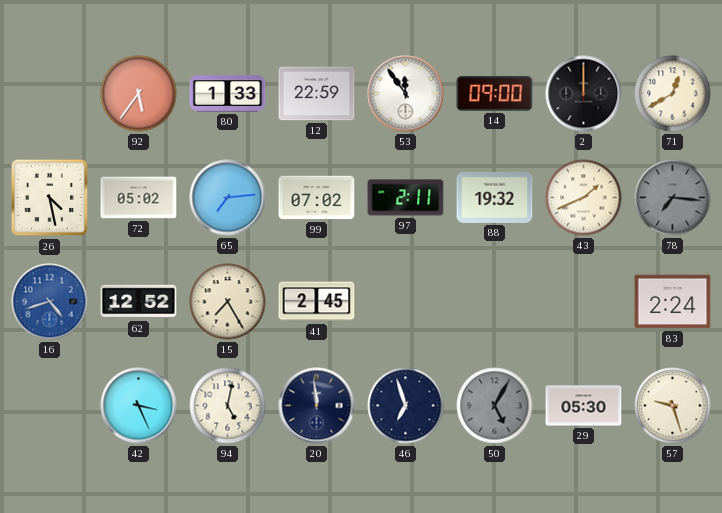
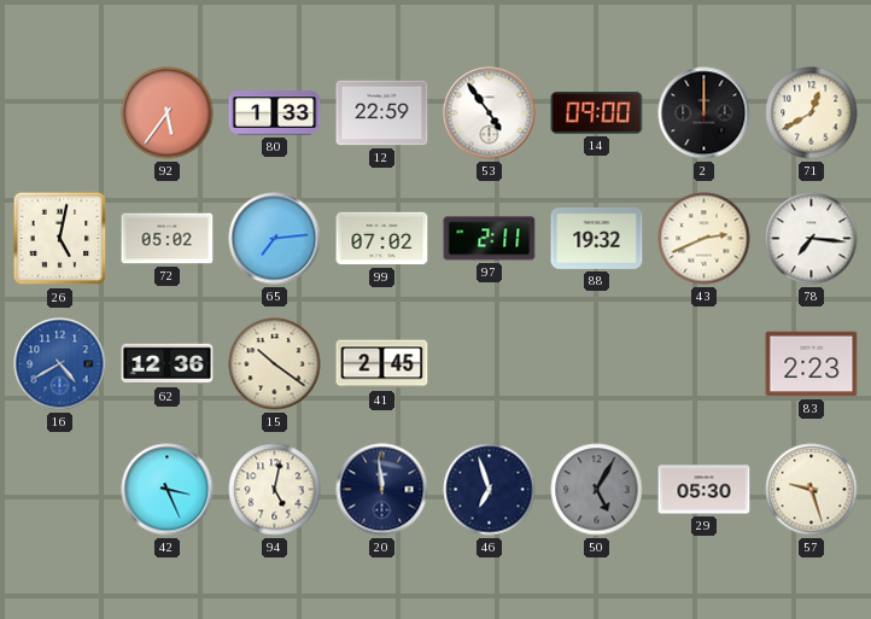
53: 11:54 -> 4:54
26: 4:28 -> 5:02
43: 1:41 -> 2:41
78 dial: grey -> white
16: 4:42 -> 4:40
62: 12:52 -> 12:36
15: 7:25 -> 10:21
83: 2:24 -> 2:23
